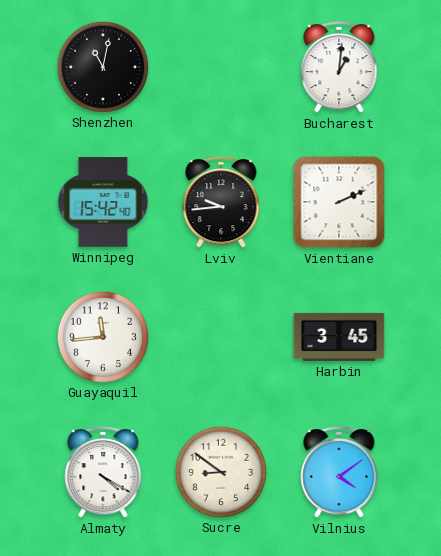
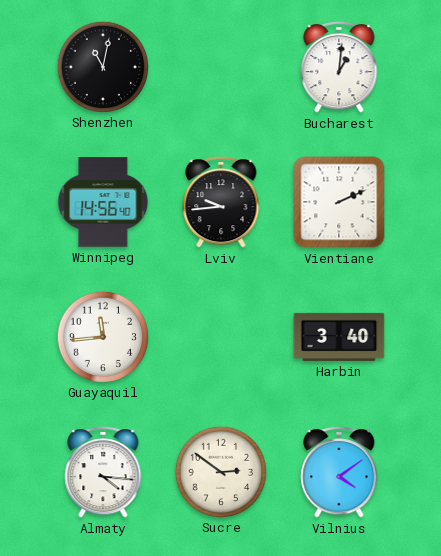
Winnipeg: 15:42 -> 14:56
Harbin: 3:45 -> 3:40
Almaty: 4:20 -> 4:16
Sucre: 8:51 -> 2:51
